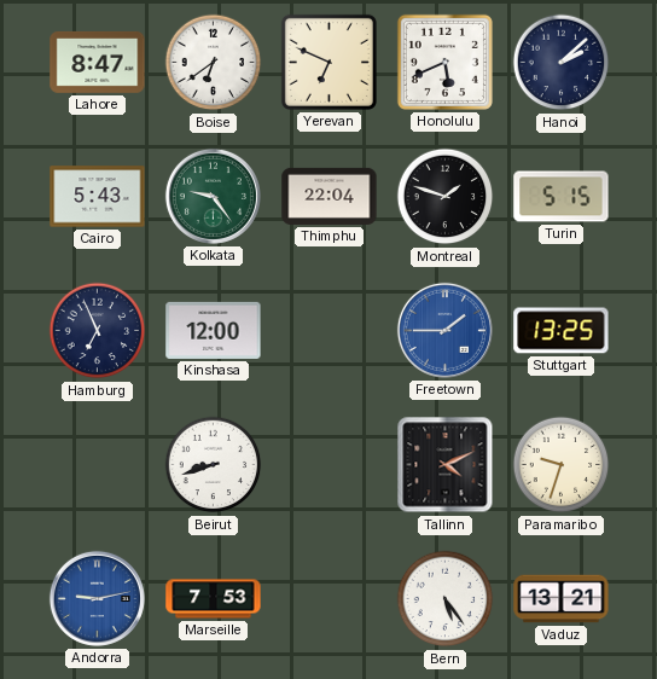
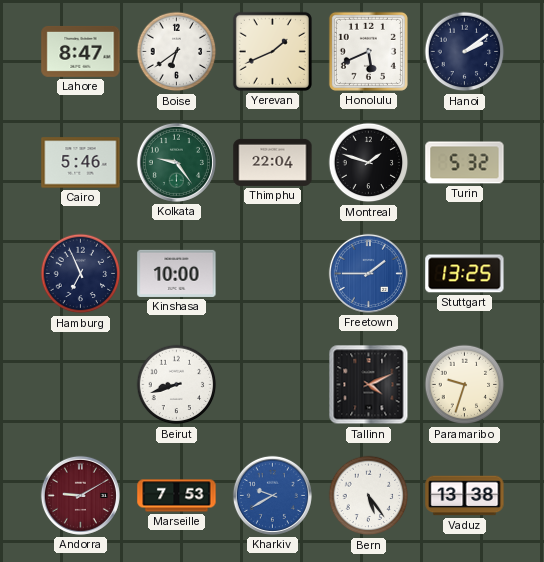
Yerevan: 6:49 -> 1:41
Hanoi: 2:08 -> 2:09
Cairo: 5:43 -> 5:46
Turin: 5:15 -> 5:32
Kinshasa: 12:00 -> 10:00
Andorra: 9:13 -> 9:10
Andorra dial: blue -> burgundy
Kharkiv: none -> 9:40
Vaduz: 13:21 -> 13:38
